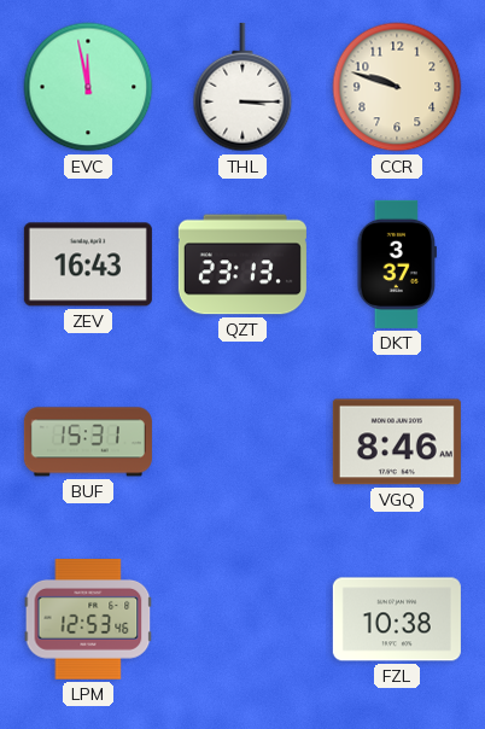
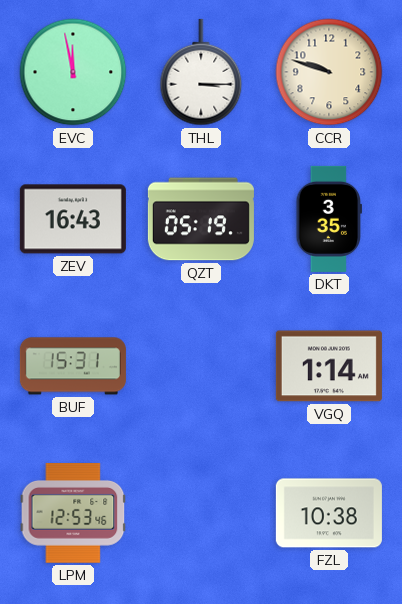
QZT: 23:13 -> 05:19
DKT: 3:37 -> 3:35
VGQ: 8:46 -> 1:14
